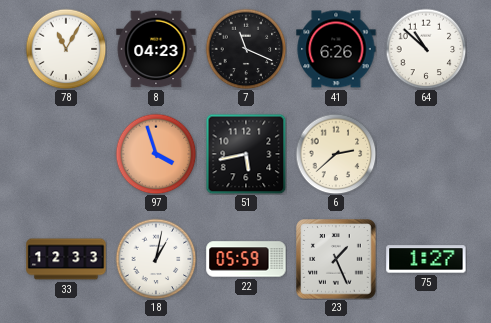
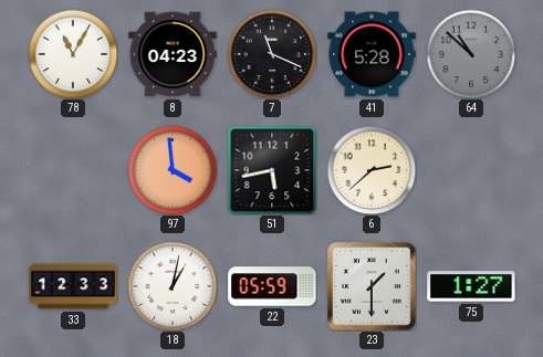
41: 6:26 -> 5:28
64 dial: white -> grey
97: 3:57 -> 3:59
23: 1:26 -> 1:30
